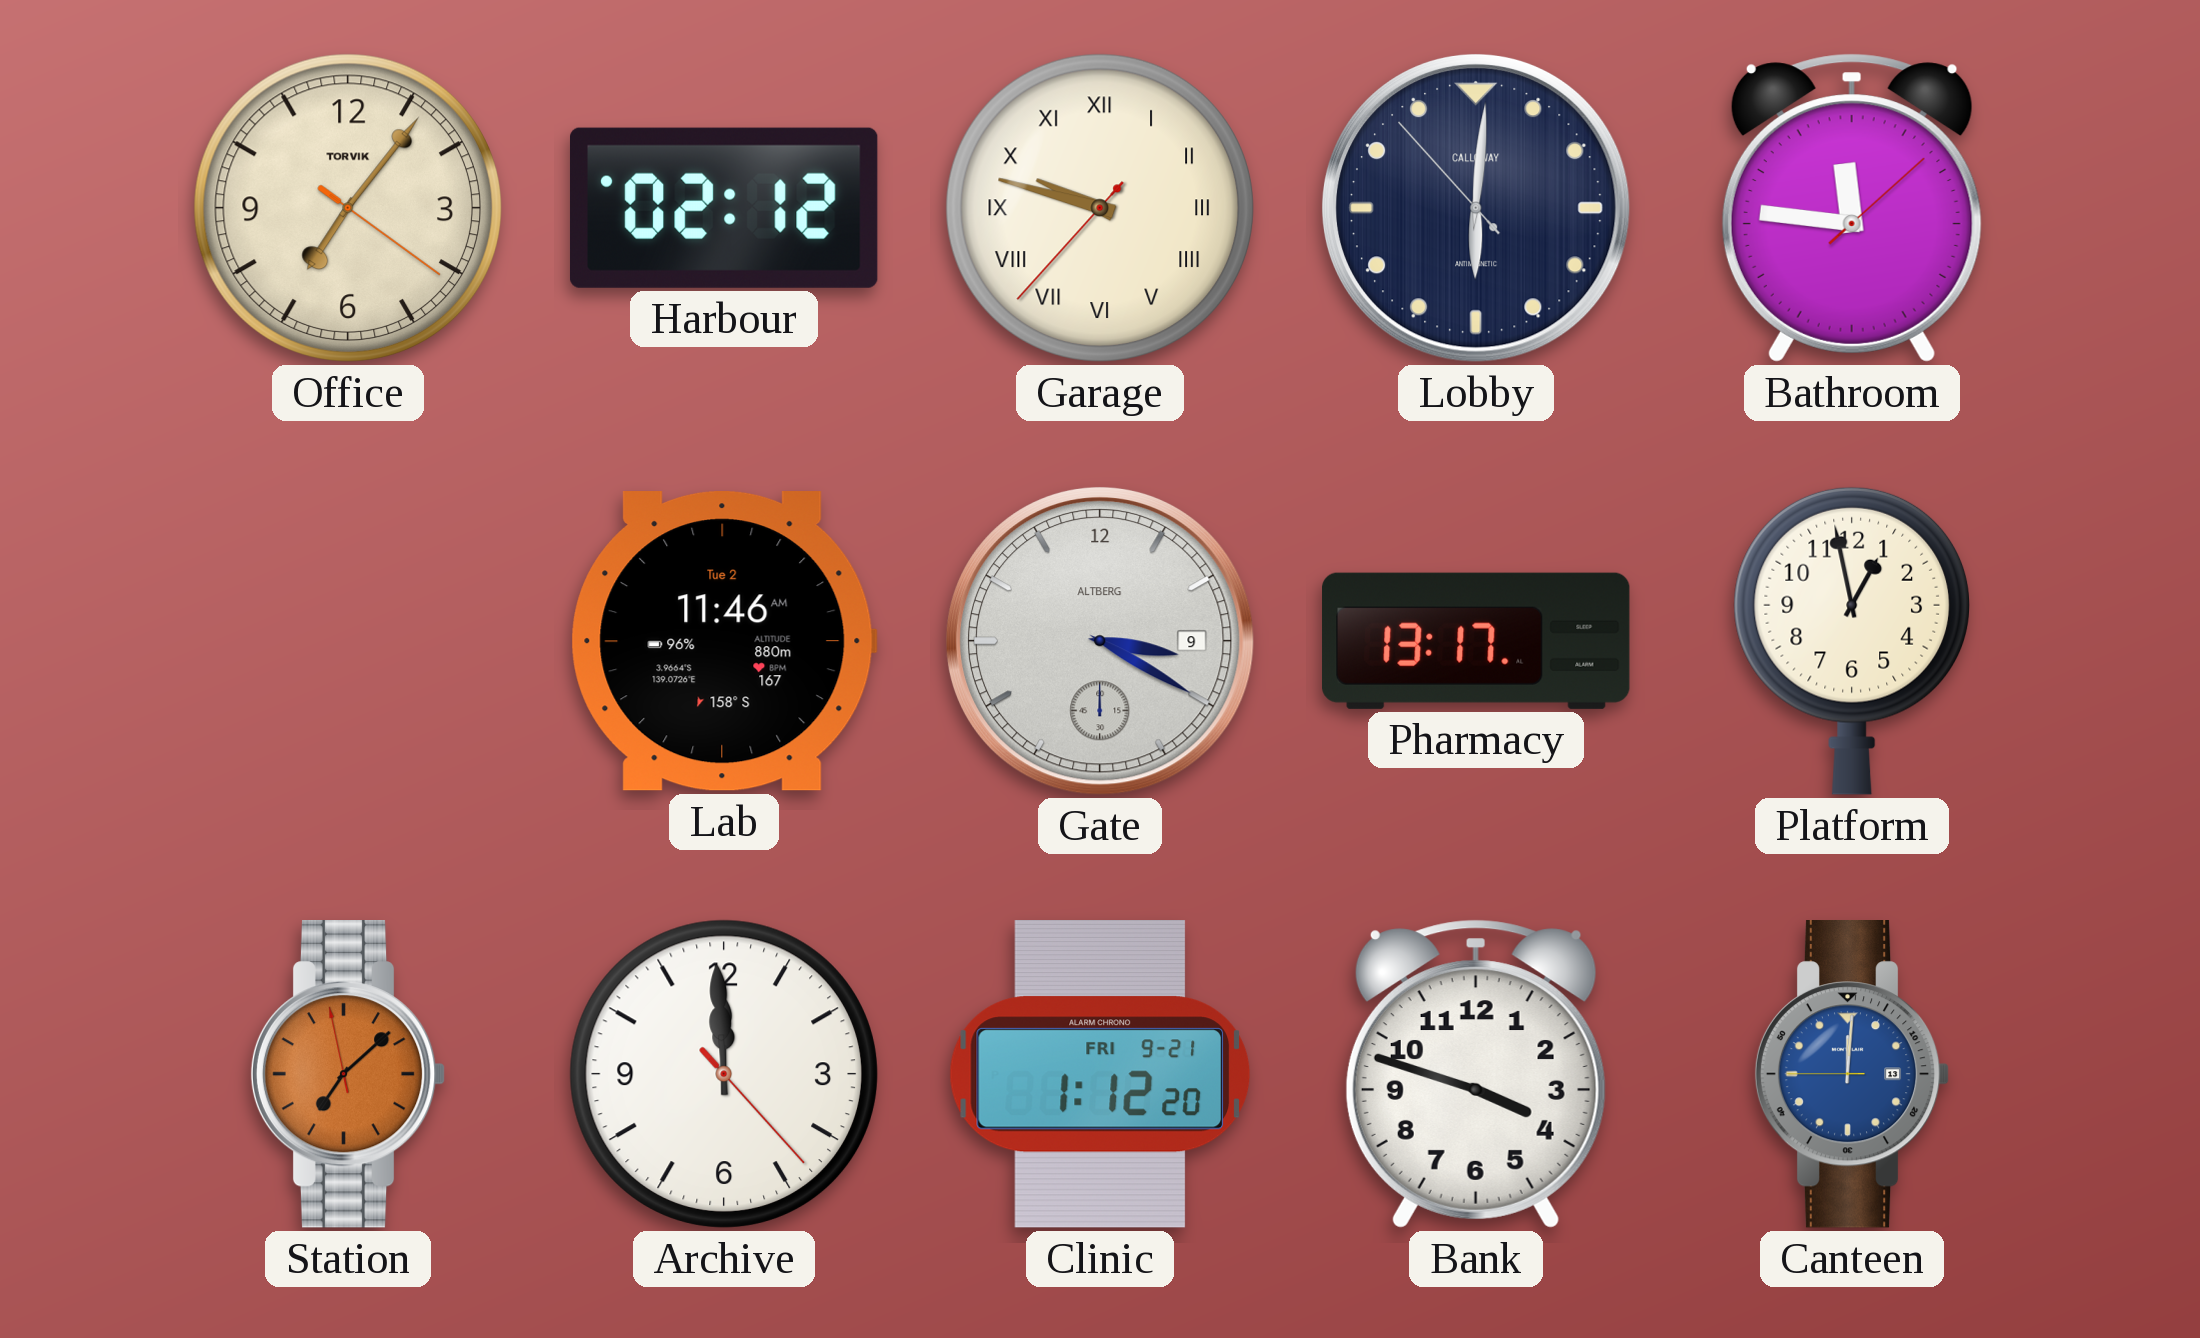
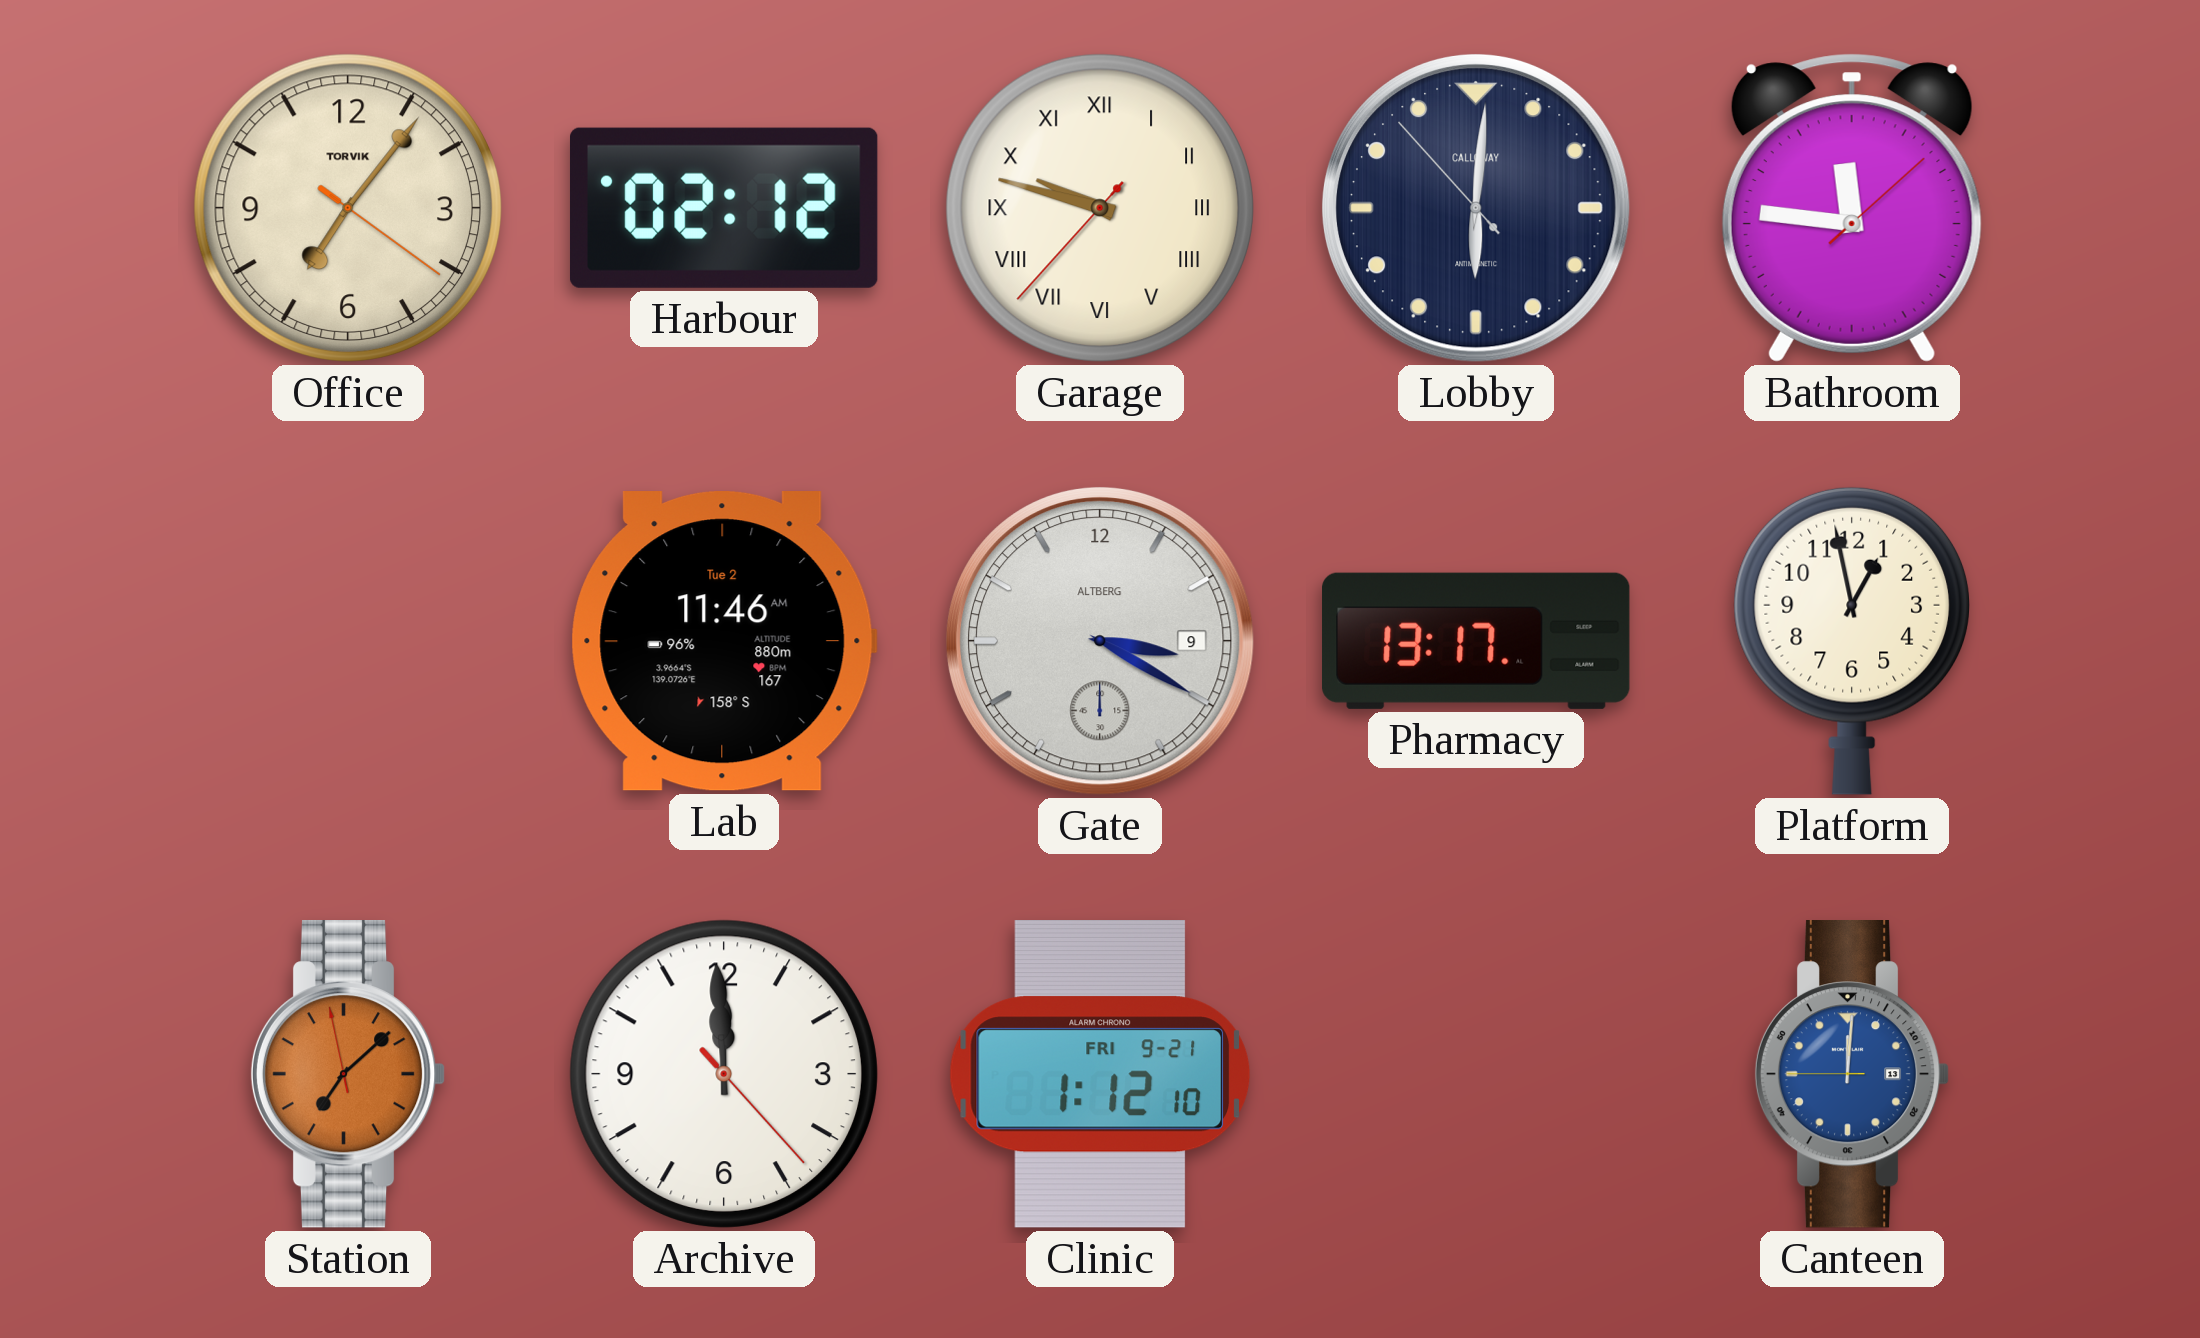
Clinic: 1:12:20 -> 1:12:10
Bank: 3:48 -> none
